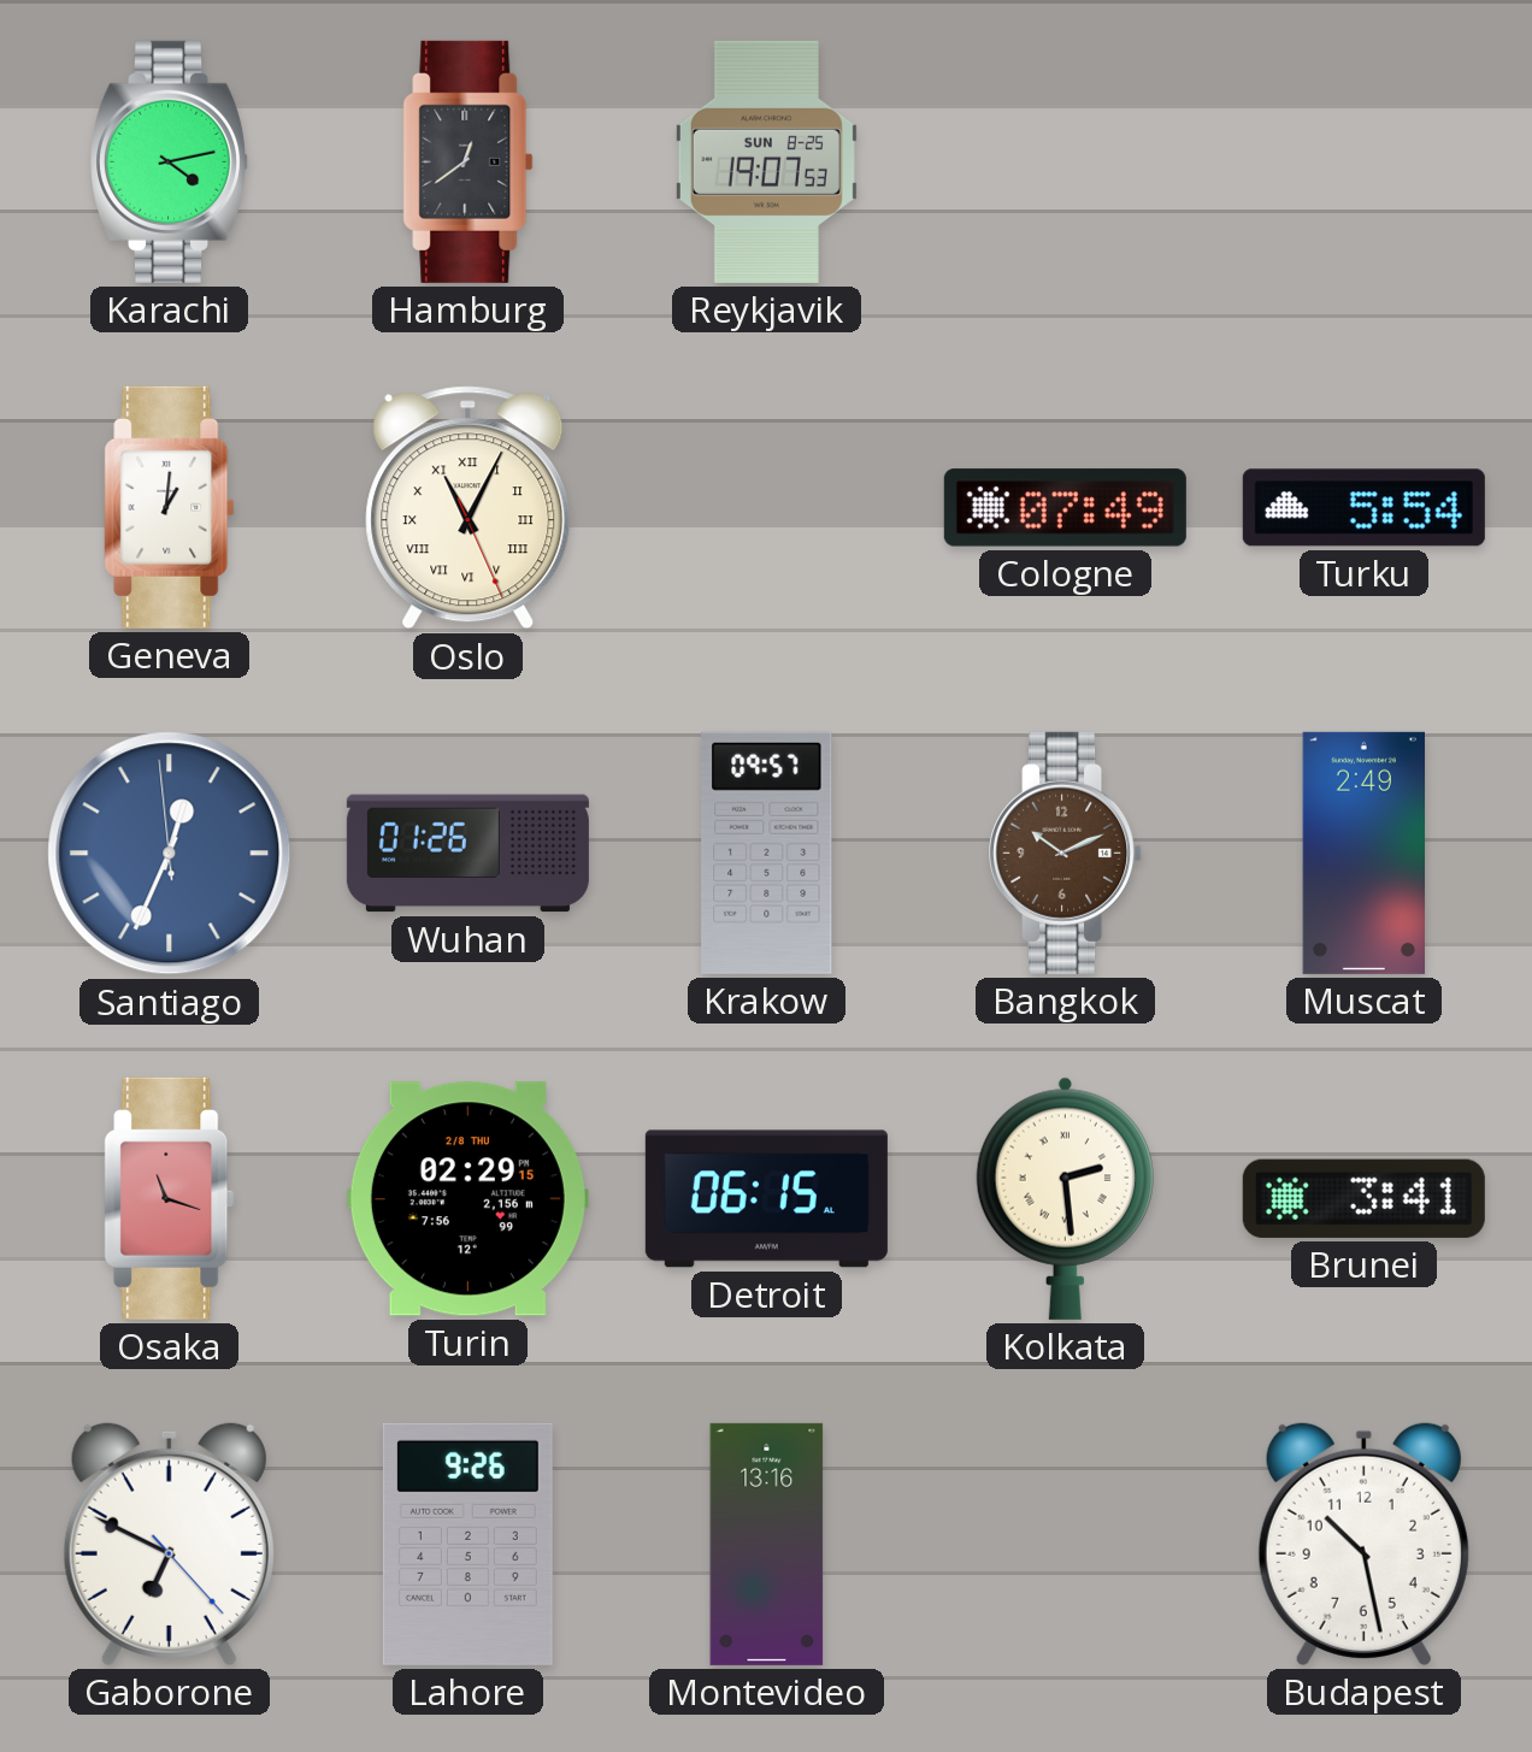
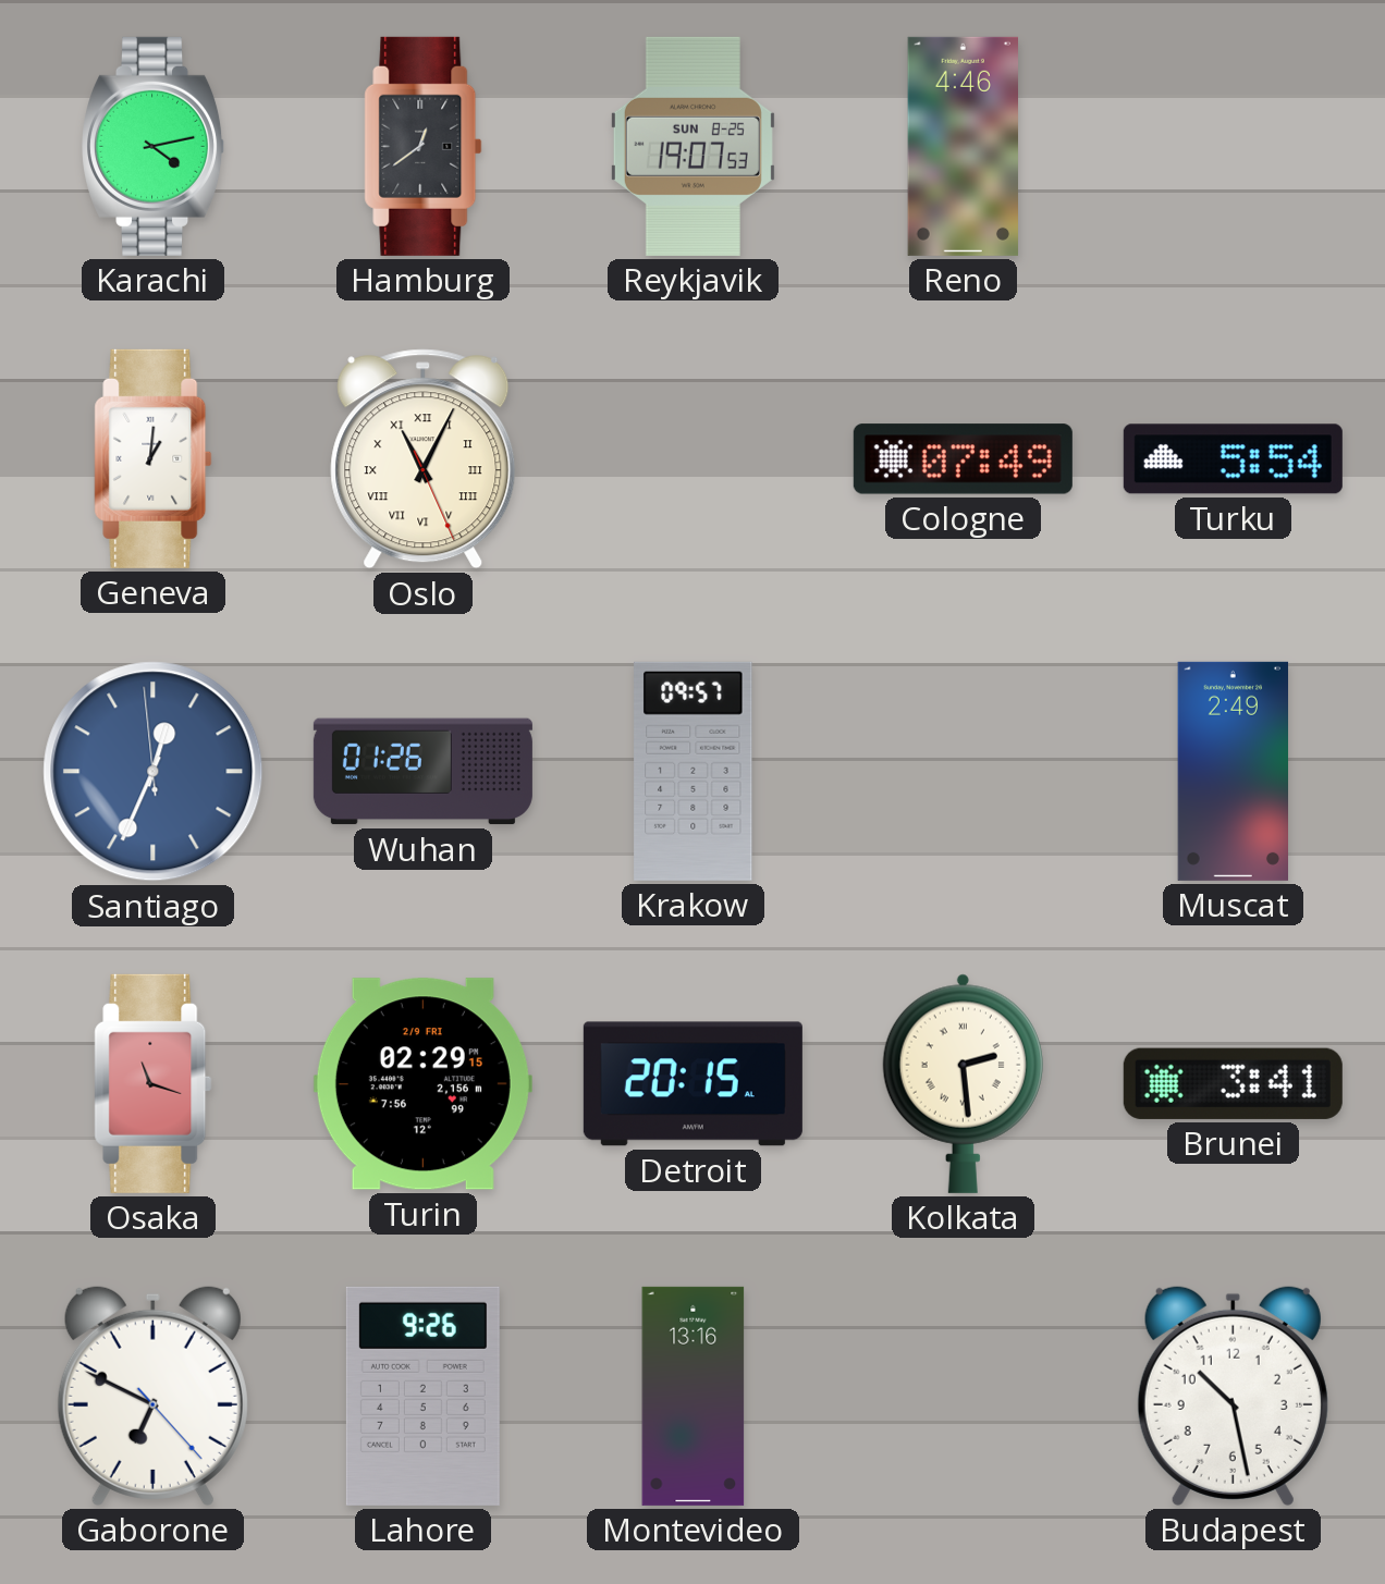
Reno: none -> 4:46
Bangkok: 10:11 -> none
Turin date: 2/8 THU -> 2/9 FRI
Detroit: 06:15 -> 20:15
